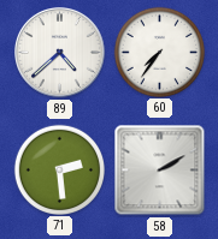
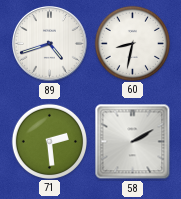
89: 4:38 -> 4:42
60: 7:36 -> 8:32
